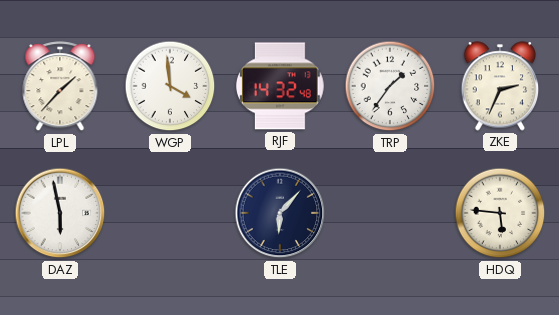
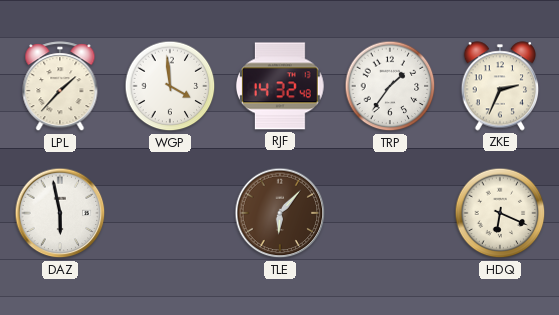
TLE dial: navy -> brown
HDQ: 5:46 -> 6:19
